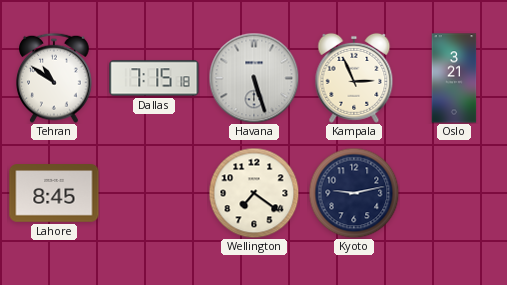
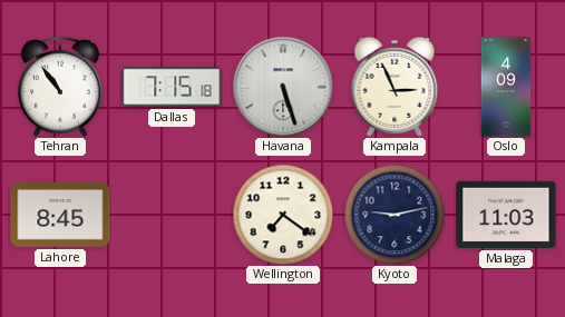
Tehran: 10:51 -> 10:54
Oslo: 3:21 -> 4:09
Malaga: none -> 11:03
